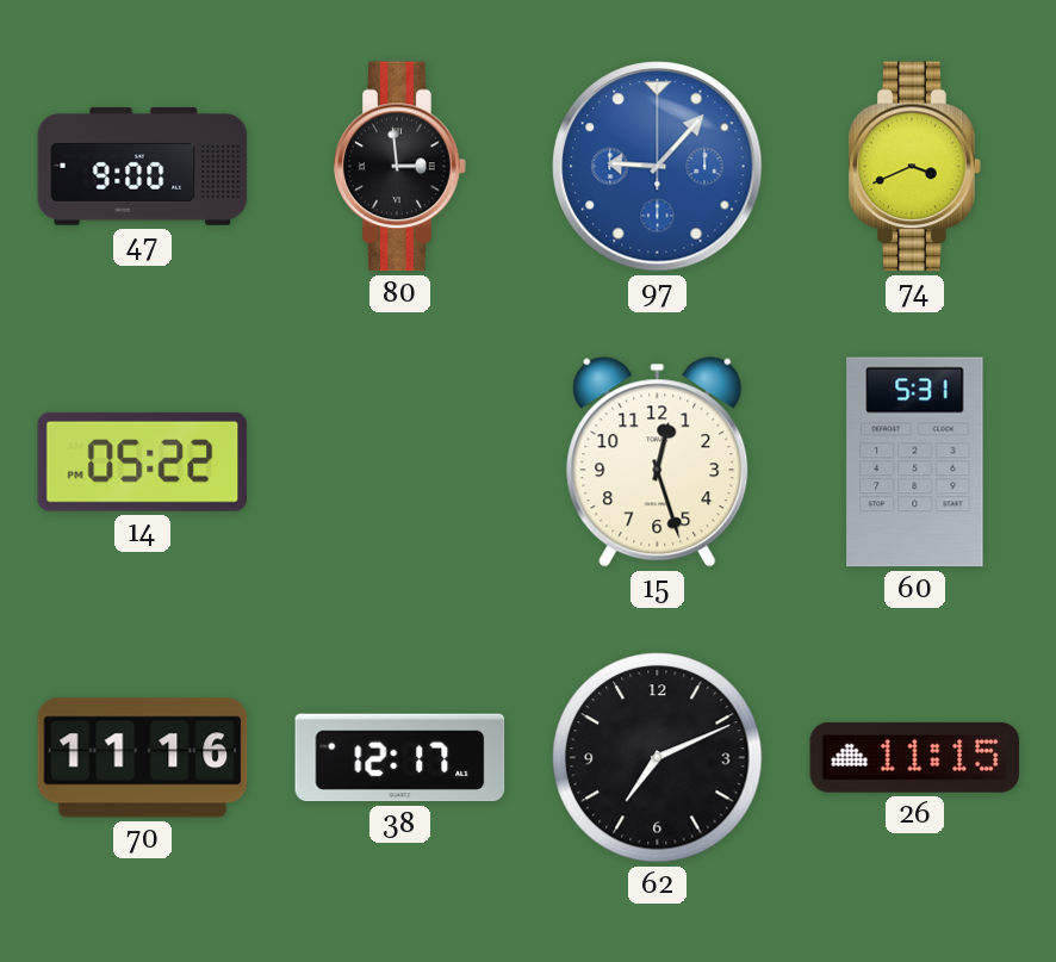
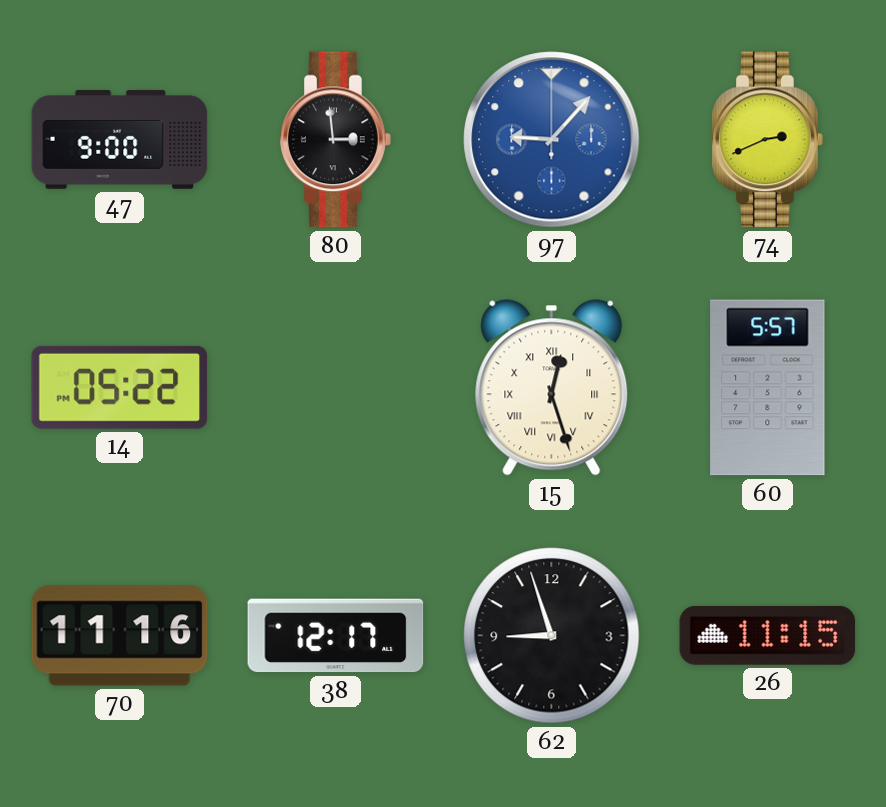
74: 3:41 -> 2:41
15 numerals: Arabic -> Roman
60: 5:31 -> 5:57
62: 7:11 -> 8:57
